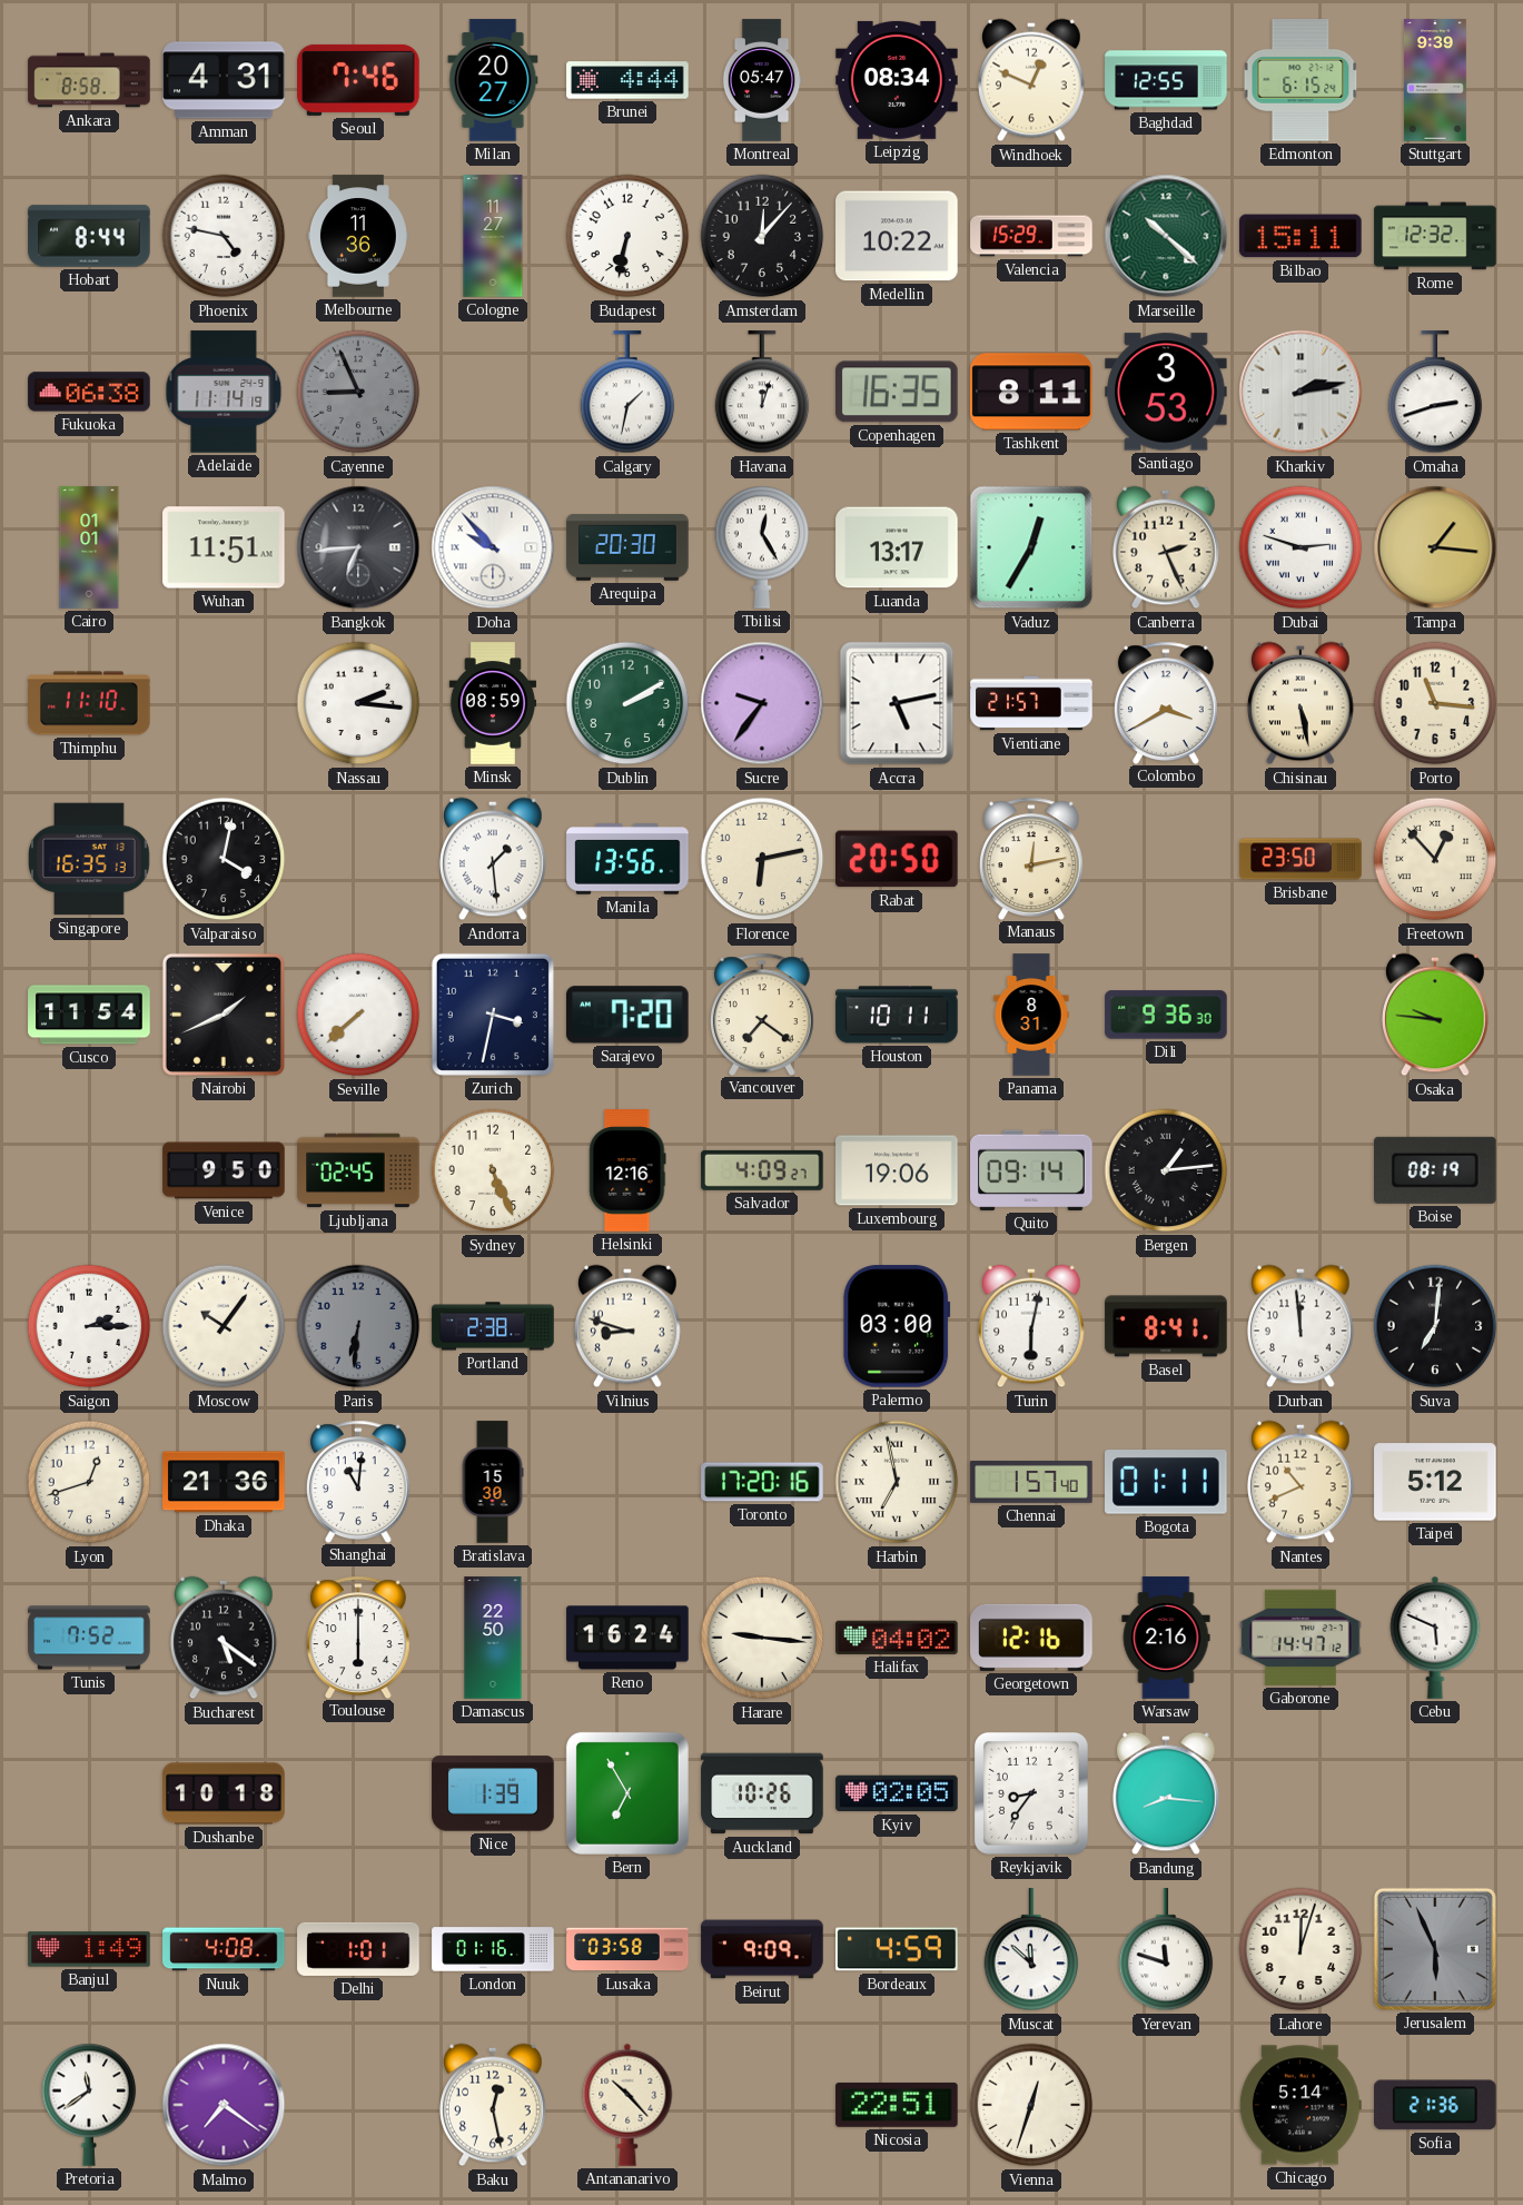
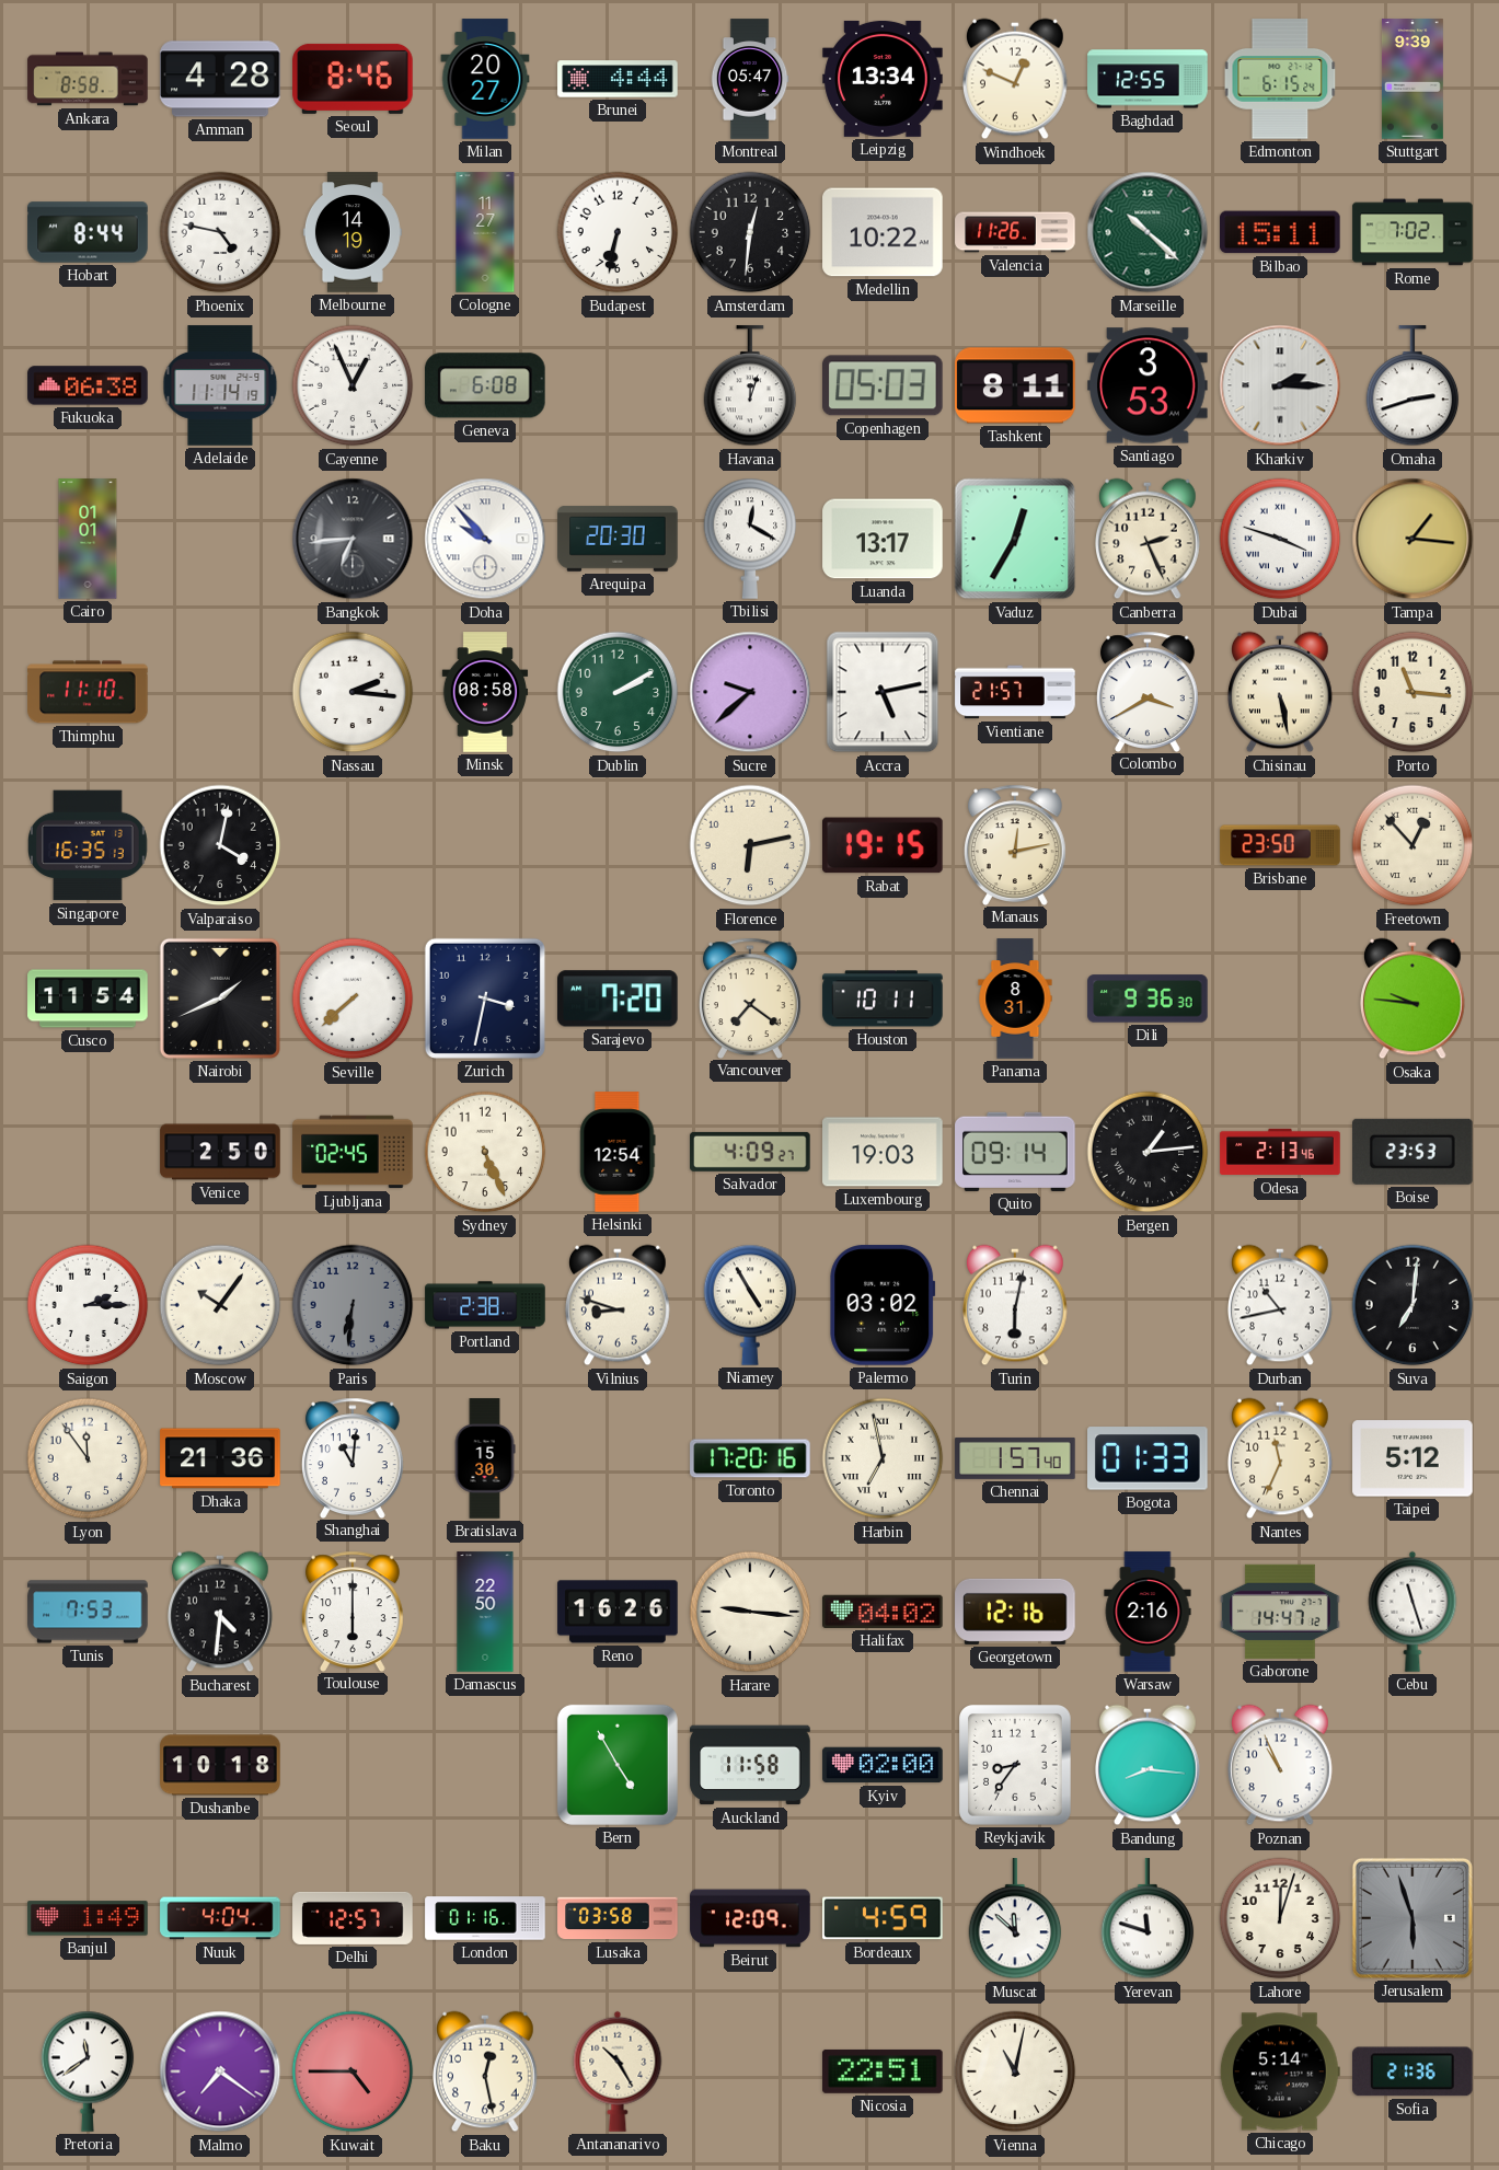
Amman: 4:31 -> 4:28
Seoul: 7:46 -> 8:46
Leipzig: 08:34 -> 13:34
Melbourne: 11:36 -> 14:19
Amsterdam: 12:07 -> 12:31
Valencia: 15:29 -> 11:26
Rome: 12:32 -> 7:02
Cayenne: 8:56 -> 12:56
Cayenne dial: grey -> white
Geneva: none -> 6:08
Calgary: 1:32 -> none
Copenhagen: 16:35 -> 05:03
Kharkiv: 2:13 -> 2:15
Wuhan: 11:51 -> none
Tbilisi: 12:25 -> 12:20
Dubai: 2:48 -> 3:48
Minsk: 08:59 -> 08:58
Sucre: 9:36 -> 9:38
Andorra: 1:29 -> none
Manila: 13:56 -> none
Rabat: 20:50 -> 19:15
Venice: 9:50 -> 2:50
Helsinki: 12:16 -> 12:54
Luxembourg: 19:06 -> 19:03
Odesa: none -> 2:13
Boise: 08:19 -> 23:53
Niamey: none -> 4:55
Palermo: 03:00 -> 03:02
Basel: 8:41 -> none
Durban: 11:59 -> 10:43
Lyon: 12:42 -> 11:54
Bogota: 01:11 -> 01:33
Nantes: 10:41 -> 11:34
Tunis: 7:52 -> 7:53
Bucharest: 5:21 -> 4:31
Reno: 16:24 -> 16:26
Cebu: 5:49 -> 11:27
Nice: 1:39 -> none
Bern: 6:55 -> 4:55
Auckland: 10:26 -> 11:58
Kyiv: 02:05 -> 02:00
Poznan: none -> 10:56
Nuuk: 4:08 -> 4:04
Delhi: 1:01 -> 12:57
Beirut: 9:09 -> 12:09
Jerusalem: 5:56 -> 5:57
Kuwait: none -> 4:45
Antananarivo: 10:23 -> 10:25
Vienna: 12:33 -> 11:02
